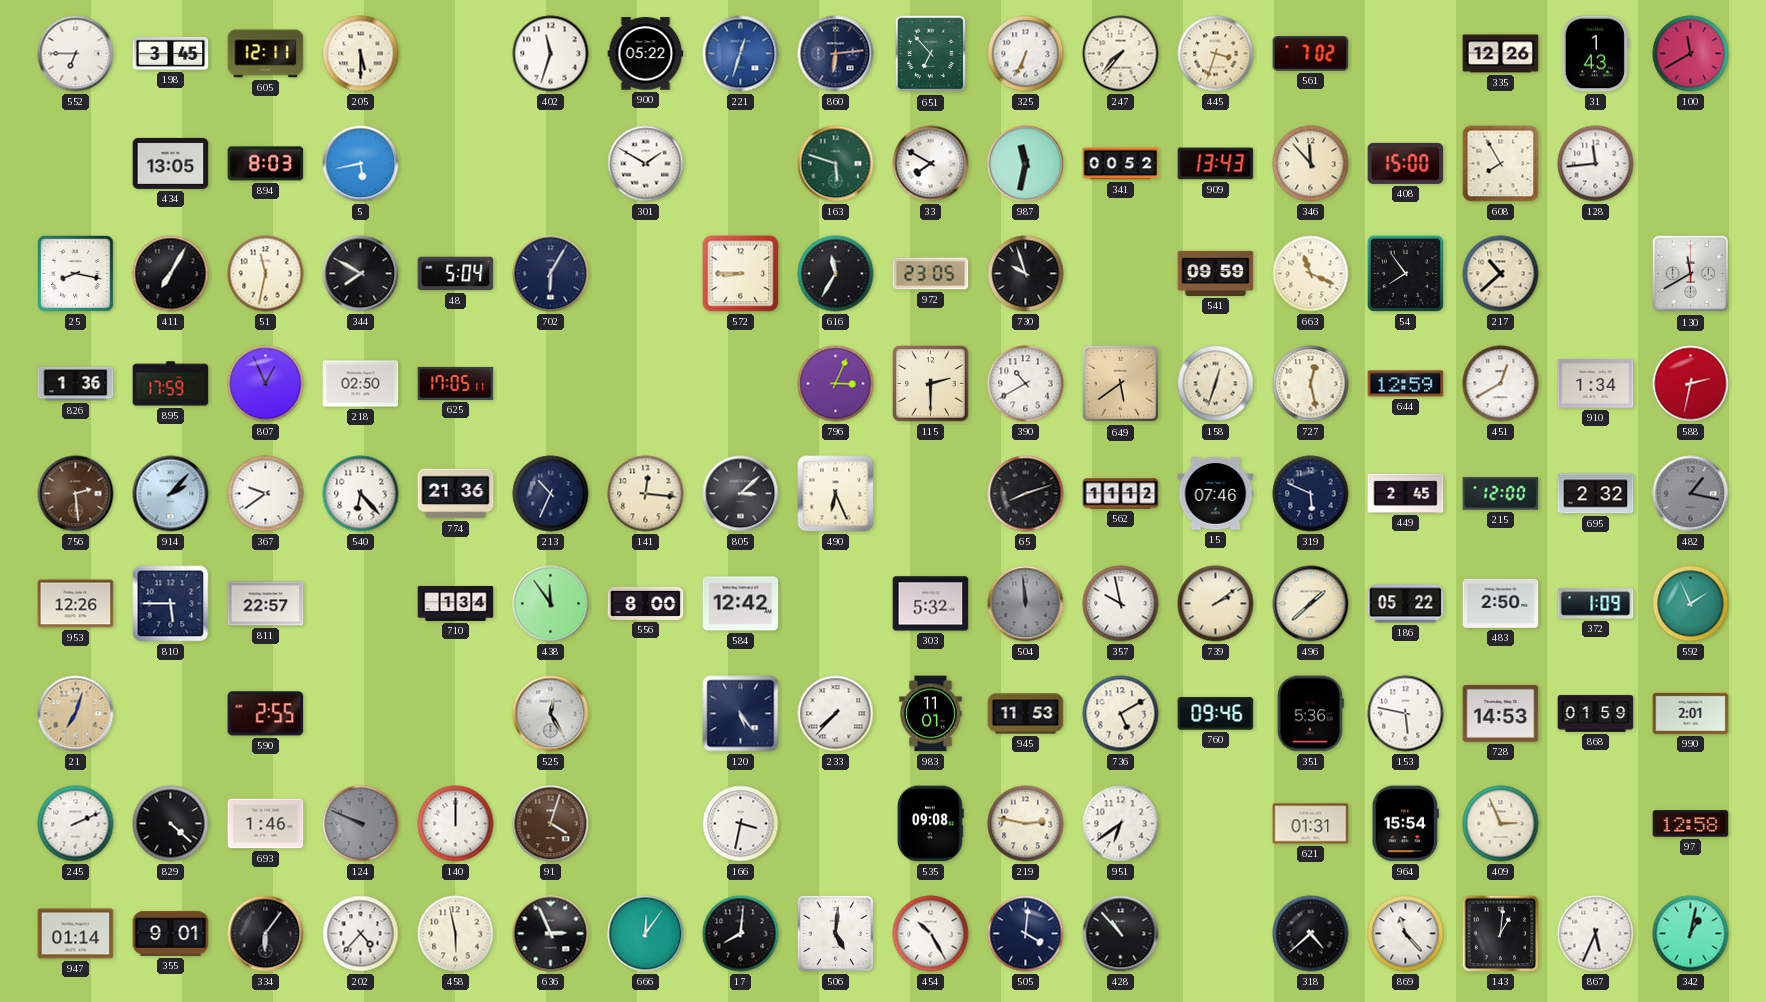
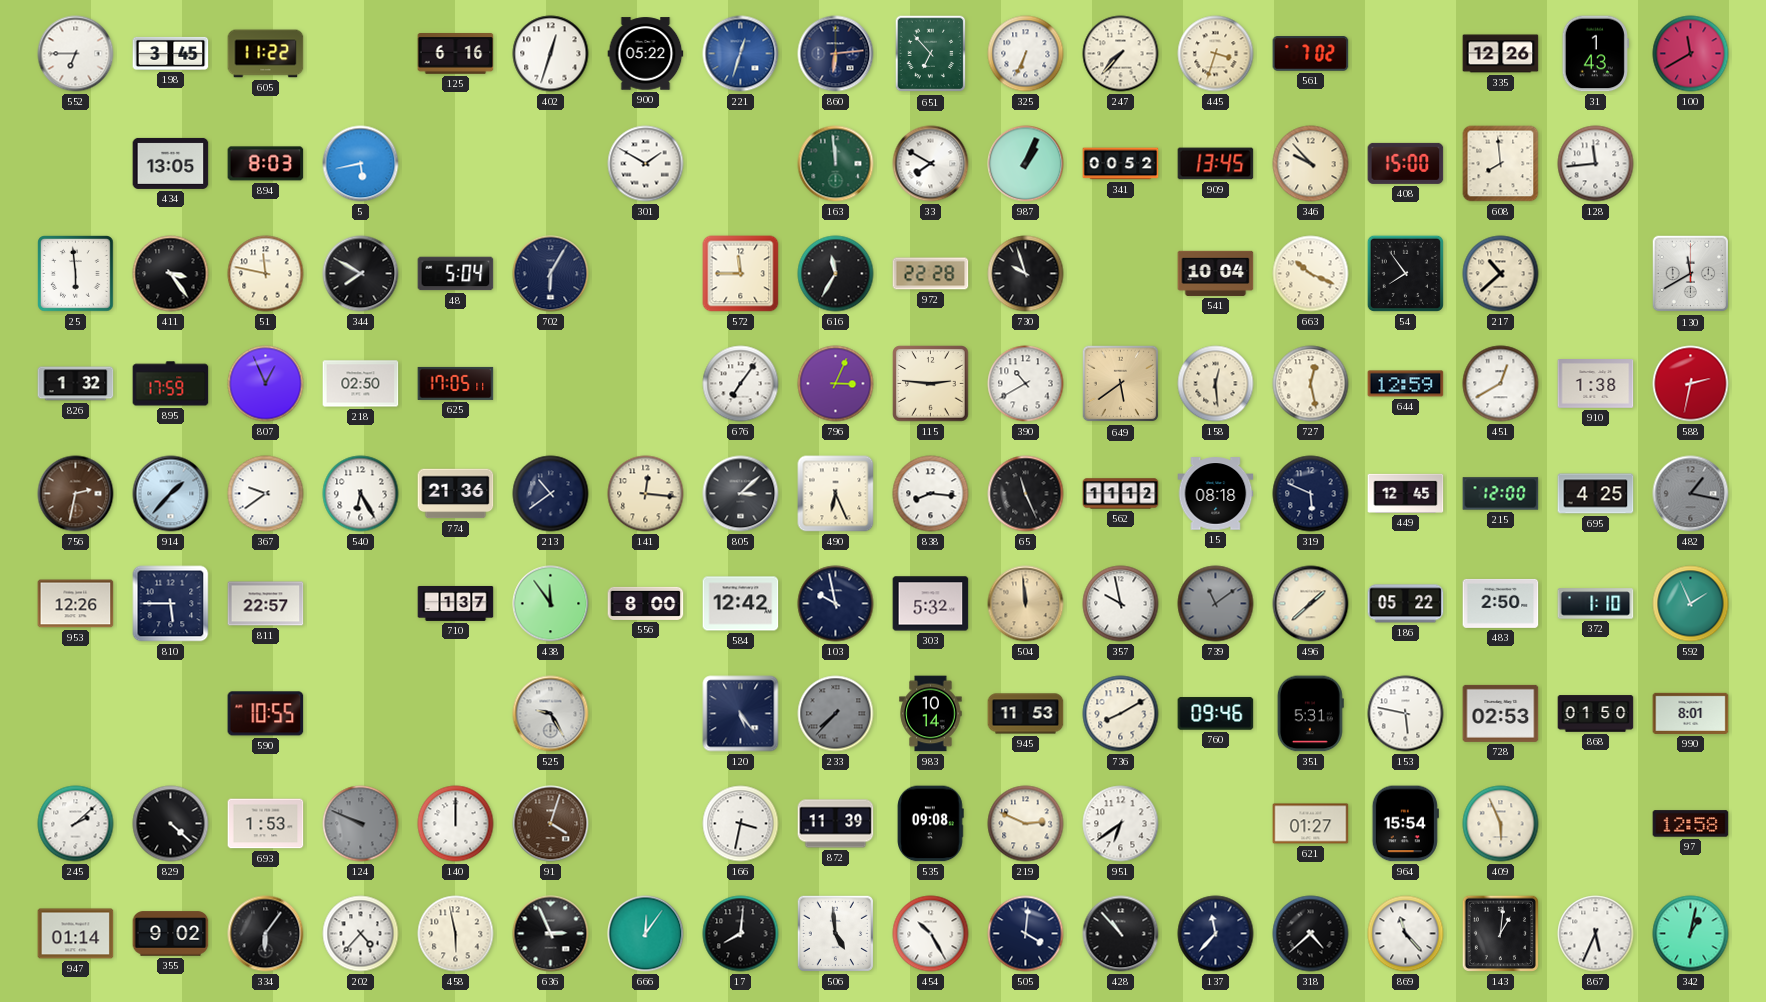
605: 12:11 -> 11:22
205: 5:30 -> none
125: none -> 6:16
402: 11:33 -> 12:33
163: 5:48 -> 11:59
987: 11:32 -> 1:04
909: 13:43 -> 13:45
346: 11:53 -> 9:53
608: 7:55 -> 7:59
25: 8:17 -> 5:59
411: 7:05 -> 3:24
51: 11:32 -> 11:47
572: 8:45 -> 11:45
972: 23:05 -> 22:28
541: 09:59 -> 10:04
663: 11:19 -> 10:19
826: 1:36 -> 1:32
676: none -> 7:06
115: 2:30 -> 2:46
158: 12:33 -> 12:29
910: 1:34 -> 1:38
756: 2:29 -> 2:32
914: 2:07 -> 1:37
540: 6:23 -> 6:25
213: 10:34 -> 10:39
838: none -> 8:16
65: 8:12 -> 11:26
15: 07:46 -> 08:18
449: 2:45 -> 12:45
695: 2:32 -> 4:25
710: 1:34 -> 1:37
103: none -> 9:58
504 dial: grey -> champagne
739: 2:09 -> 11:09
739 dial: cream -> grey
372: 1:09 -> 1:10
21: 7:03 -> none
590: 2:55 -> 10:55
525: 12:25 -> 9:25
233 dial: white -> grey
983: 11:01 -> 10:14
736: 5:10 -> 8:10
351: 5:36 -> 5:31
728: 14:53 -> 02:53
868: 01:59 -> 01:50
990: 2:01 -> 8:01
245: 2:11 -> 2:08
693: 1:46 -> 1:53
872: none -> 11:39
219: 2:47 -> 2:49
621: 01:31 -> 01:27
409: 2:56 -> 5:56
355: 9:01 -> 9:02
506: 5:01 -> 4:59
137: none -> 11:37
